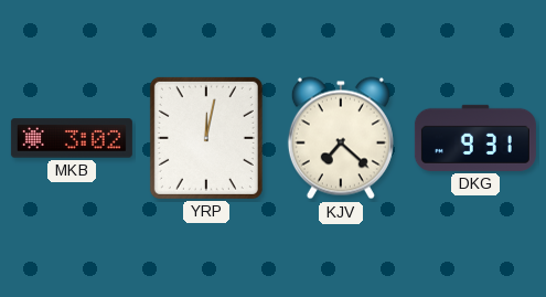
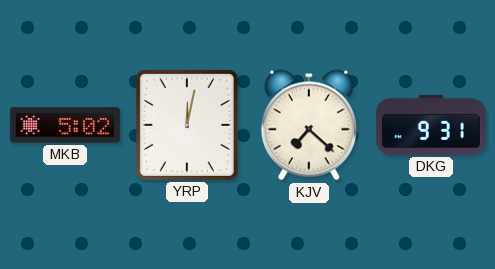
MKB: 3:02 -> 5:02
